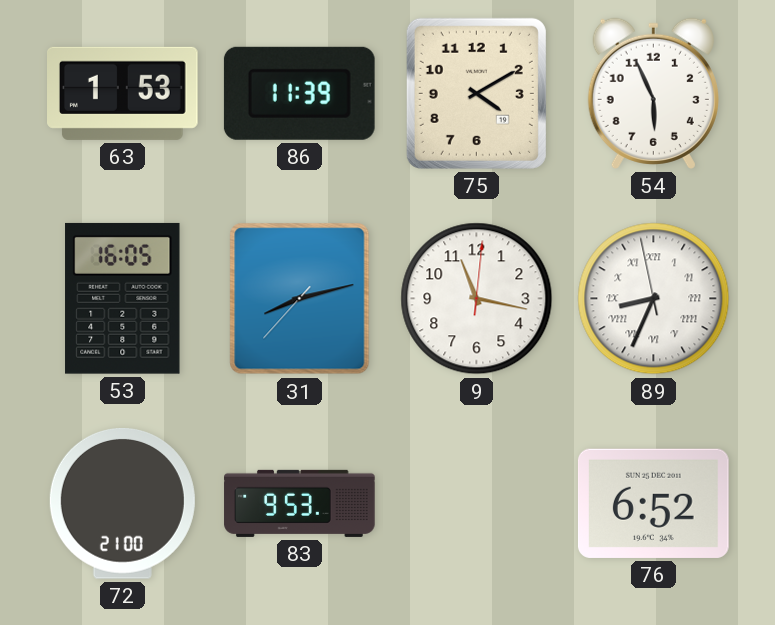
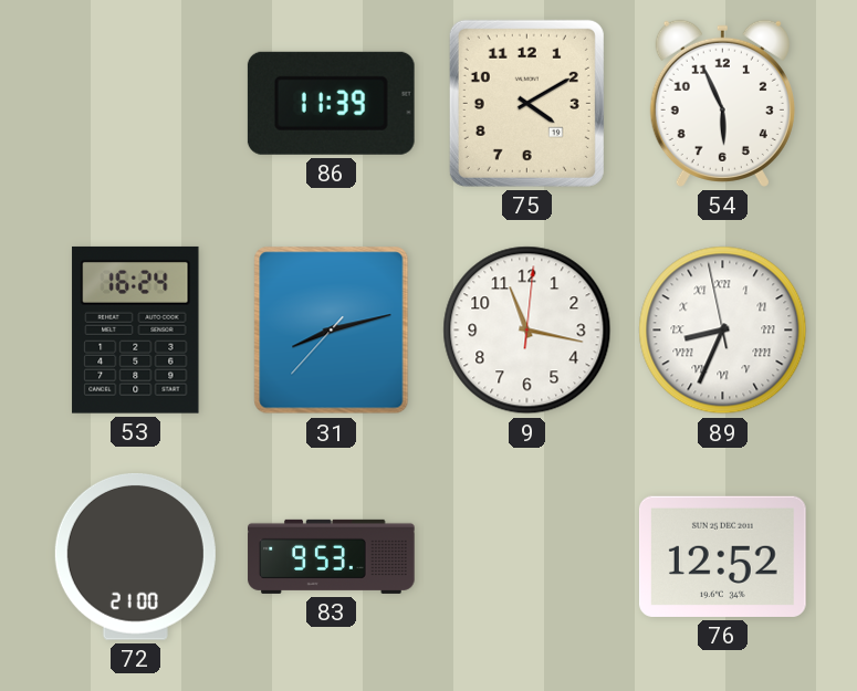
63: 1:53 -> none
53: 16:05 -> 16:24
76: 6:52 -> 12:52
